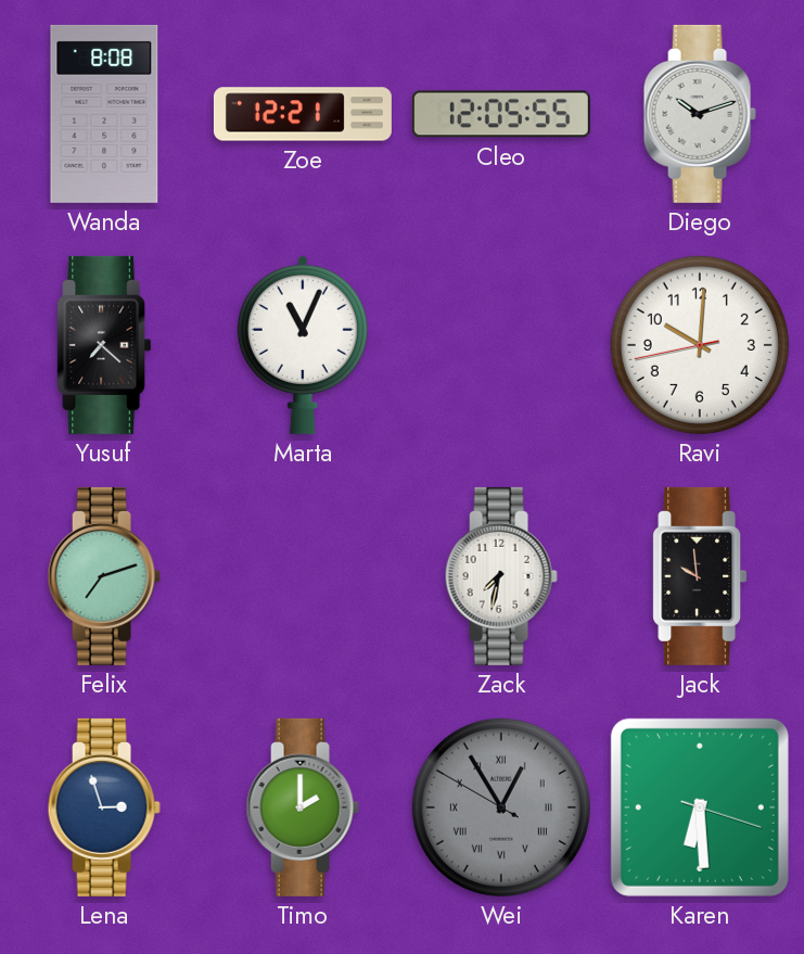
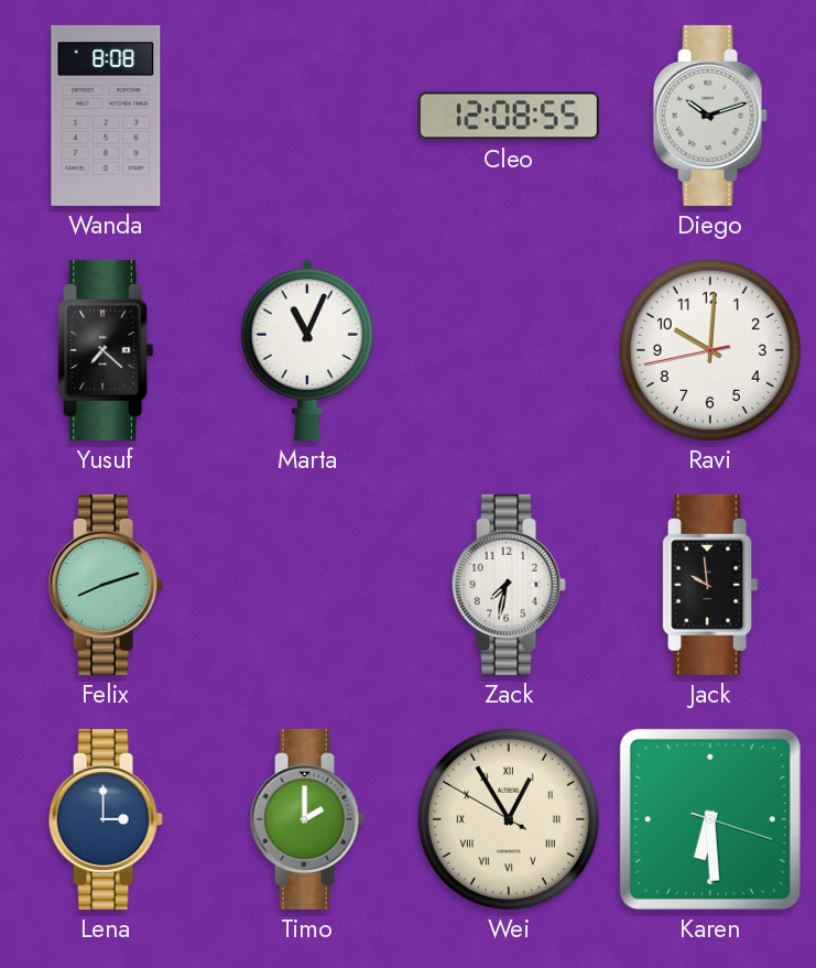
Zoe: 12:21 -> none
Cleo: 12:05 -> 12:08
Felix: 7:12 -> 8:12
Lena: 2:57 -> 3:00
Wei dial: grey -> cream
